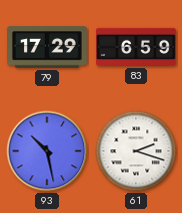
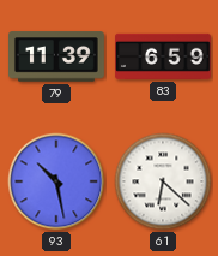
79: 17:29 -> 11:39
61: 2:18 -> 6:22
